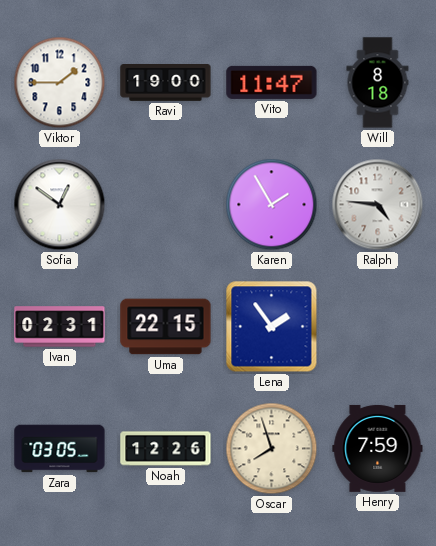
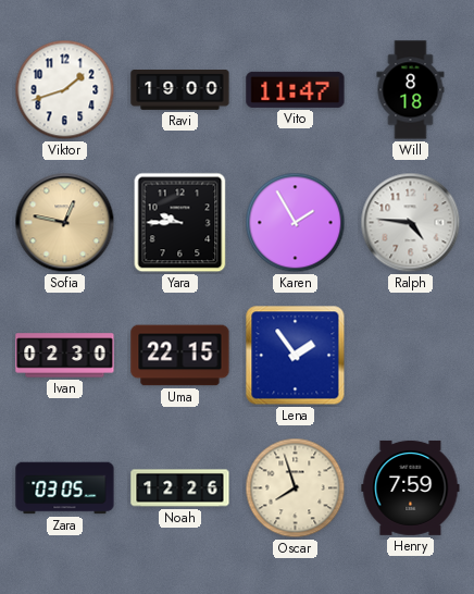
Viktor: 1:45 -> 1:42
Sofia: 12:51 -> 12:47
Sofia dial: white -> champagne
Yara: none -> 9:45
Ivan: 02:31 -> 02:30
